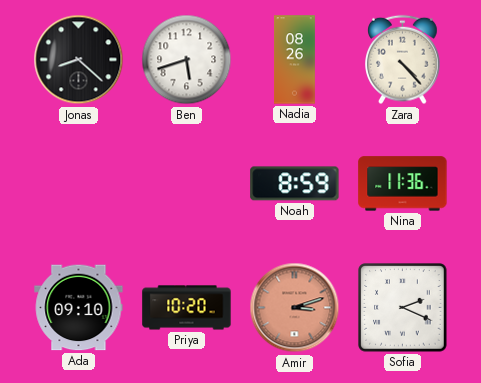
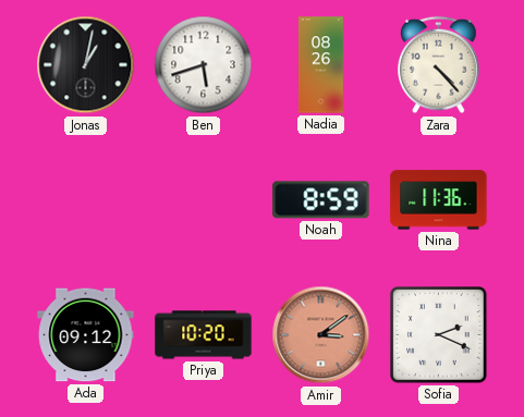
Jonas: 8:22 -> 1:02
Ada: 09:10 -> 09:12
Amir: 3:12 -> 3:09
